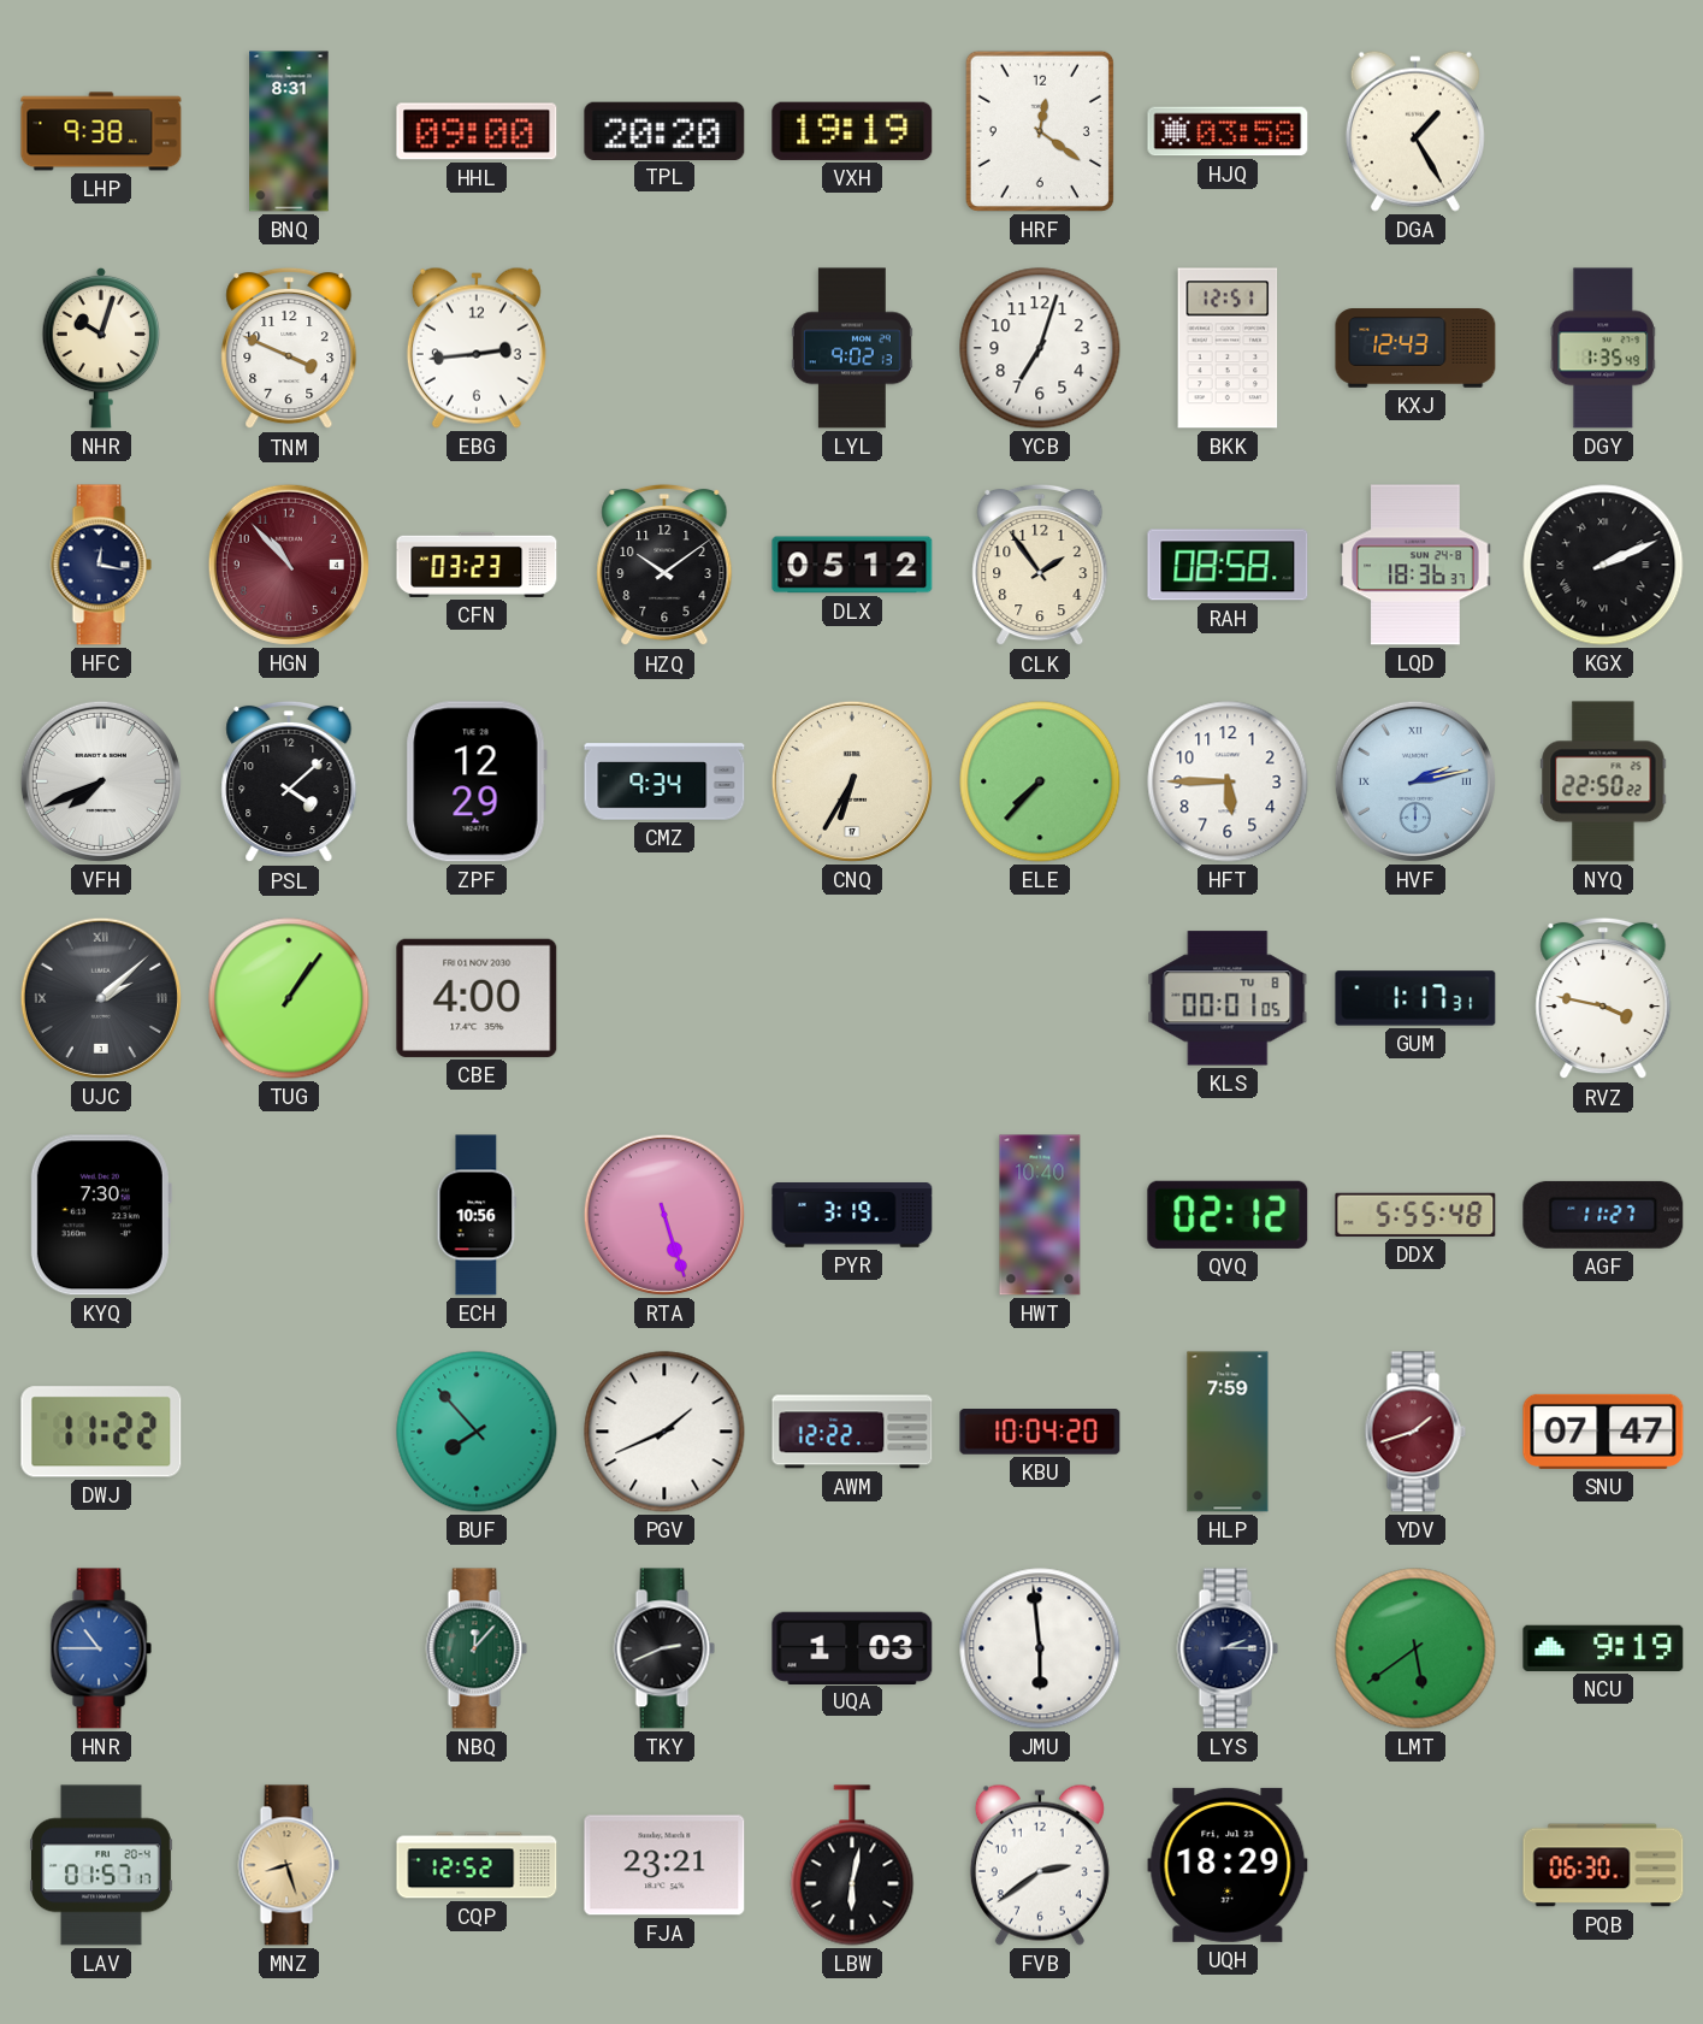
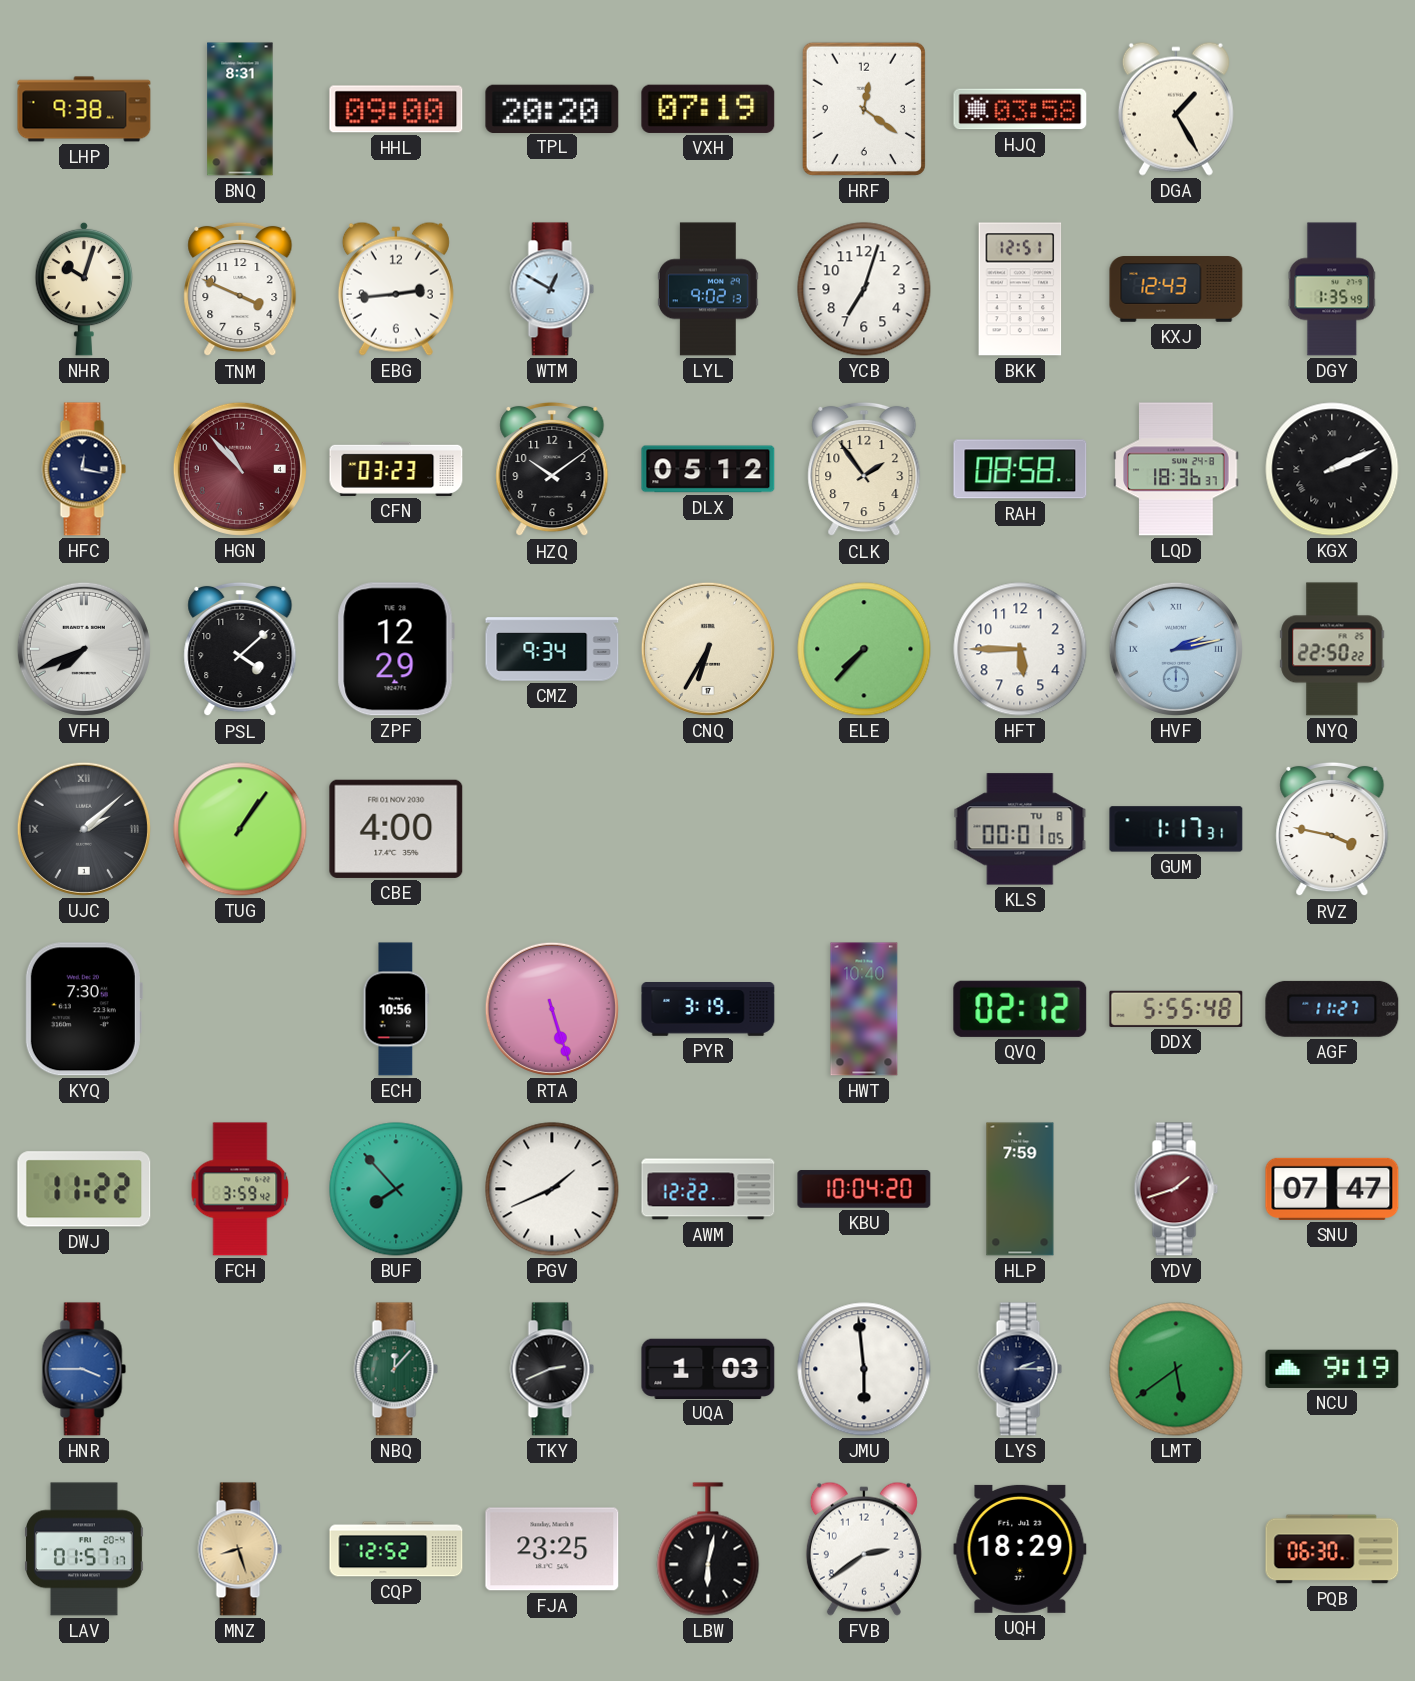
VXH: 19:19 -> 07:19
WTM: none -> 12:50
FCH: none -> 3:59
HNR: 10:45 -> 3:45
FJA: 23:21 -> 23:25
